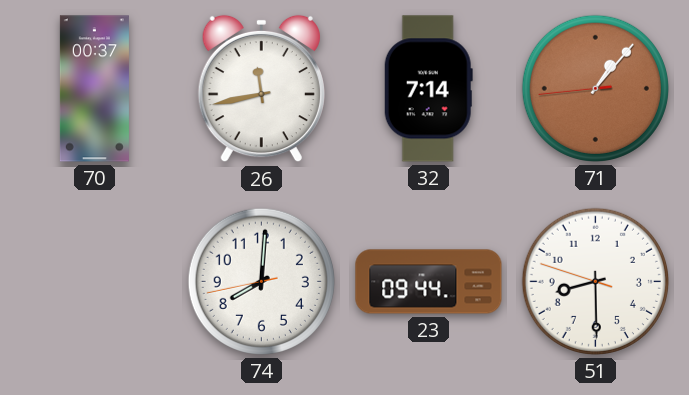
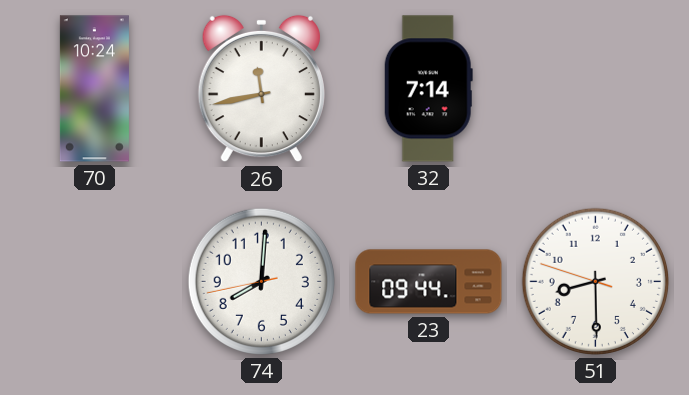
70: 00:37 -> 10:24
71: 1:06 -> none
